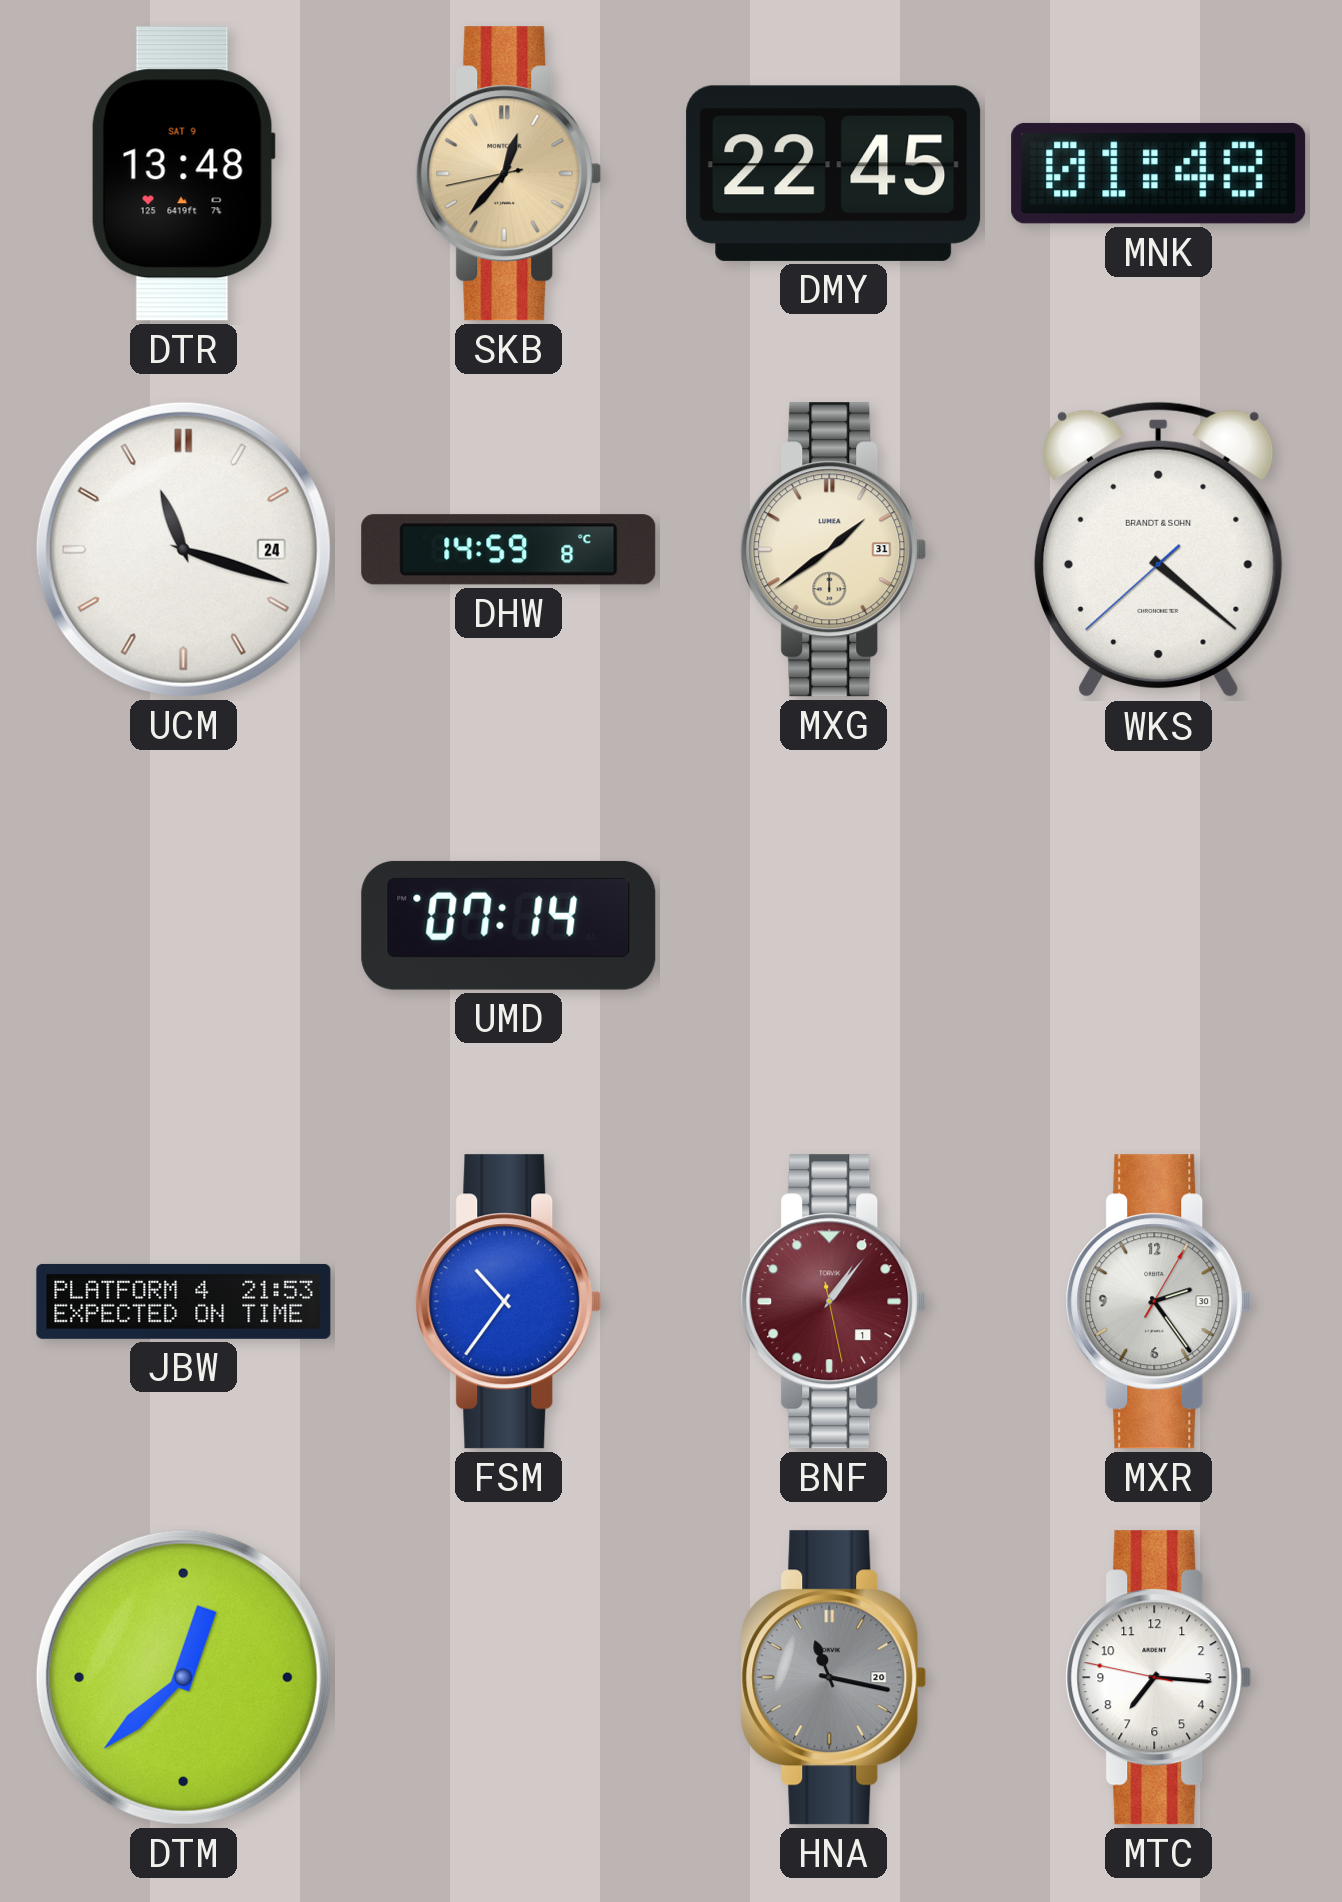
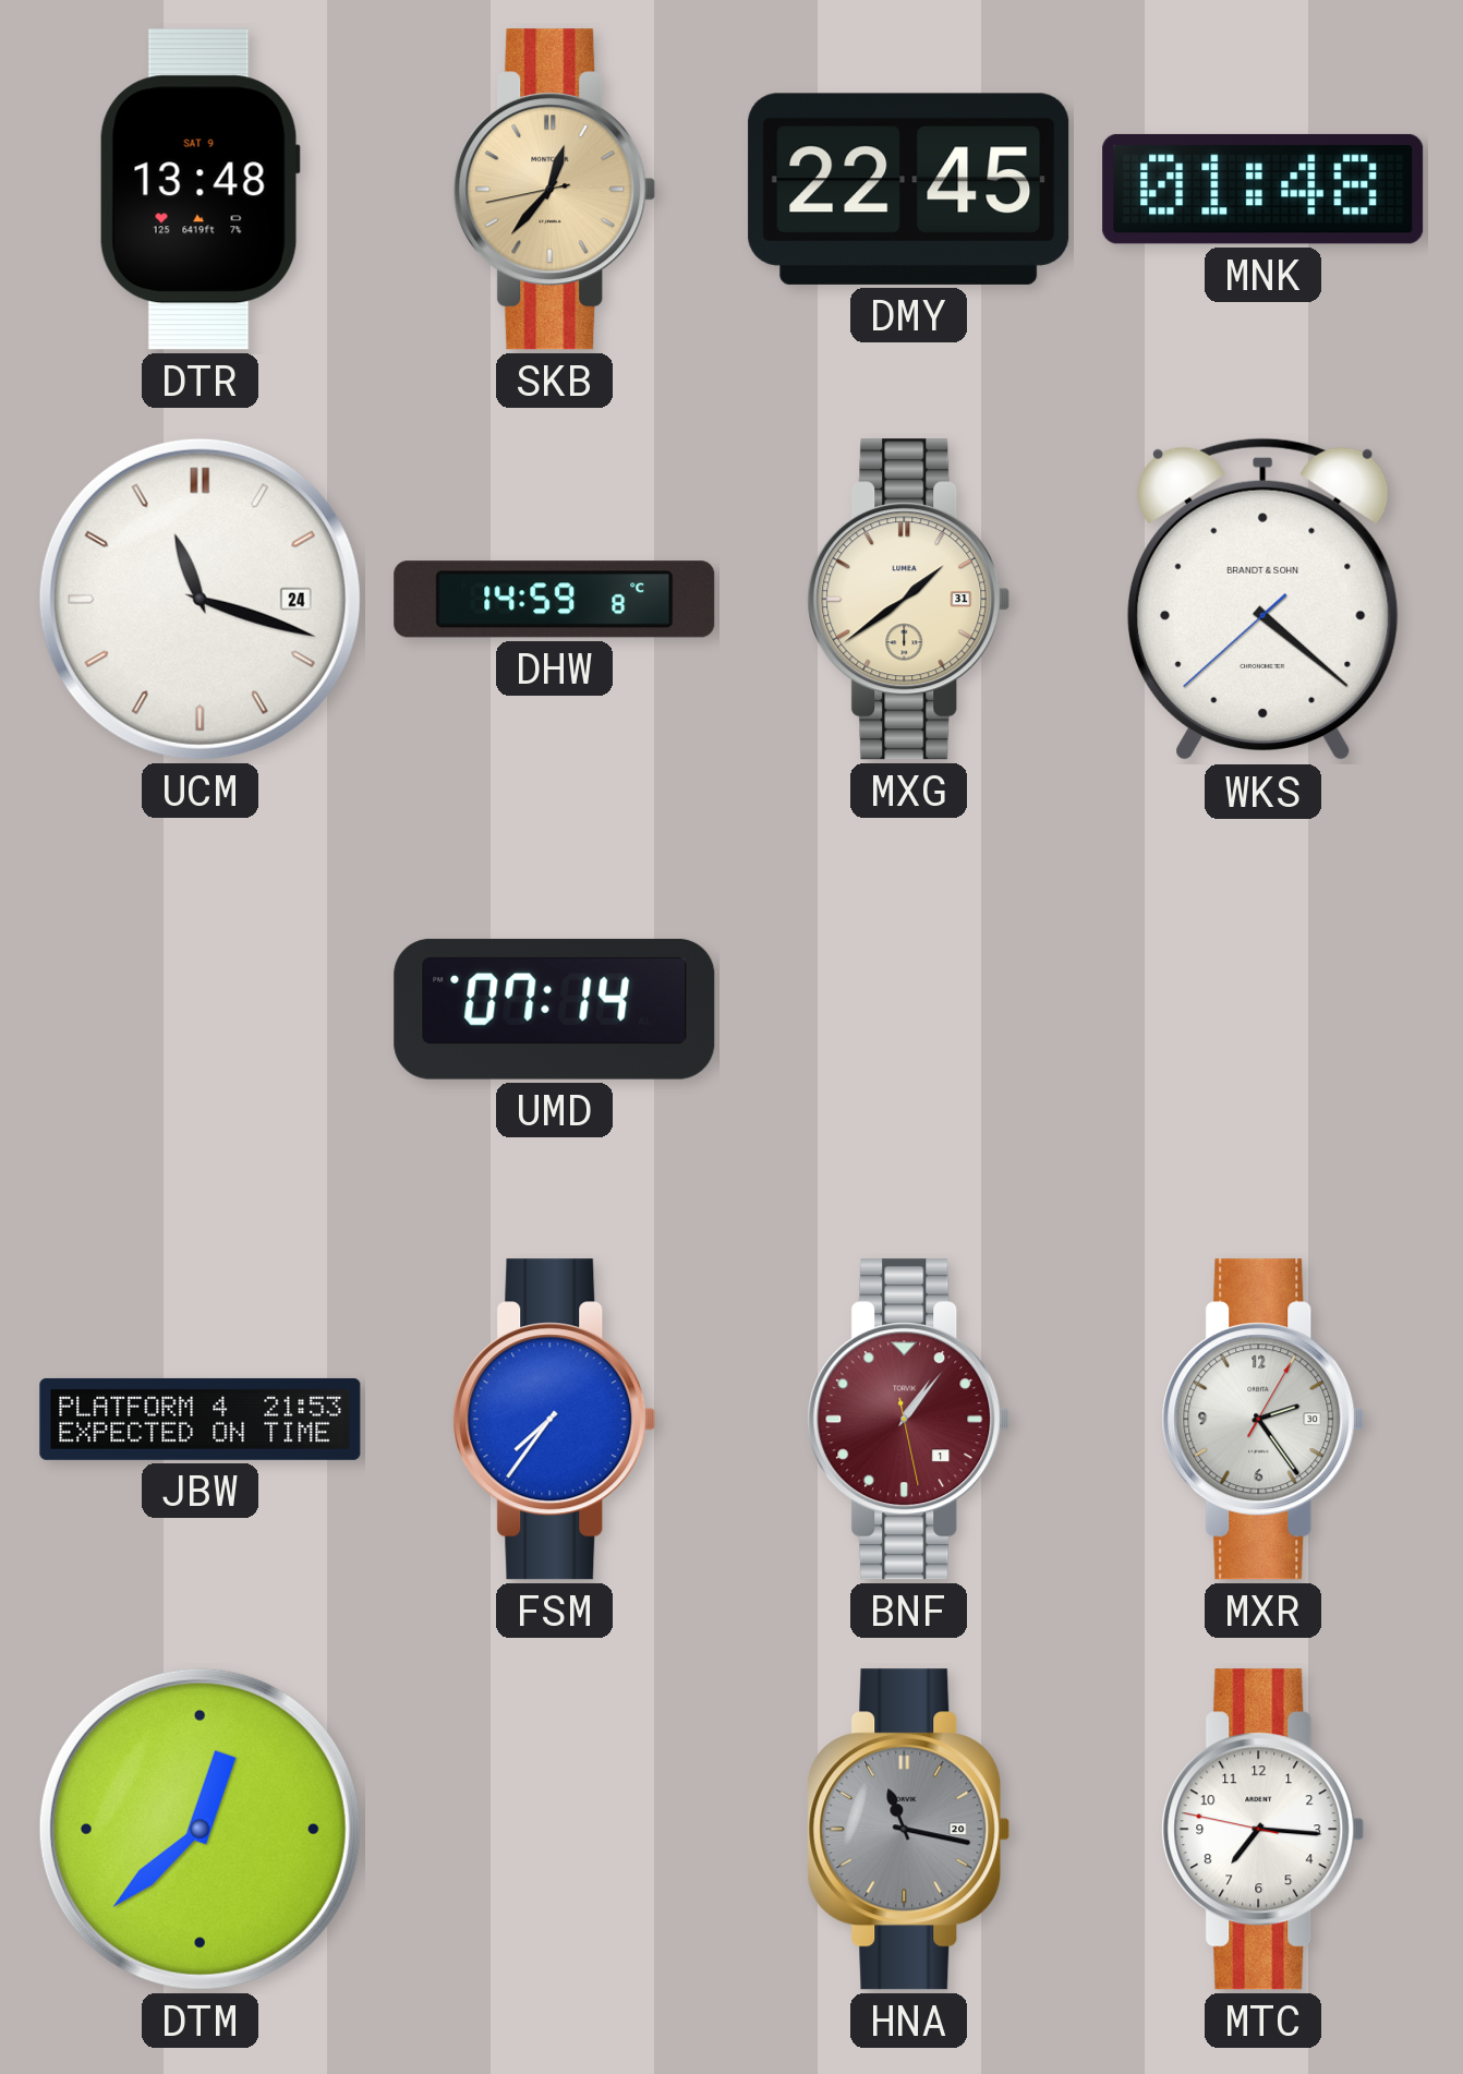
FSM: 10:36 -> 7:36
